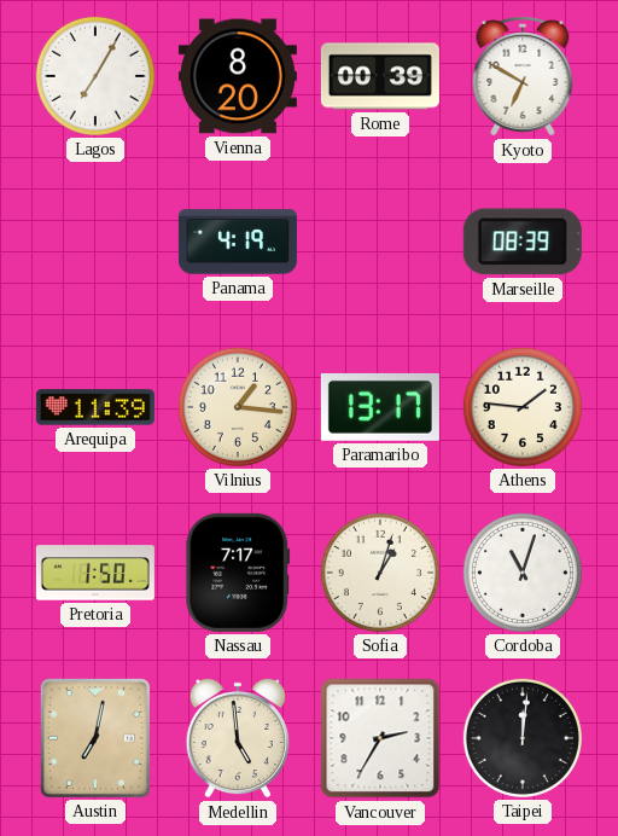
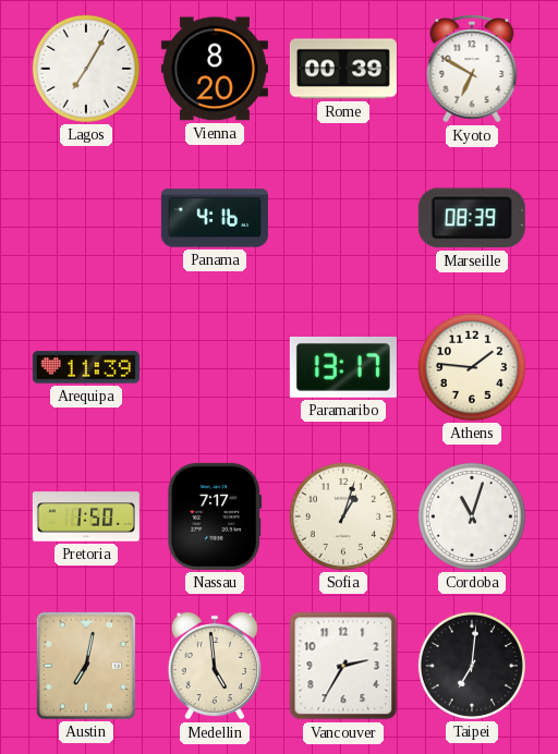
Panama: 4:19 -> 4:16
Vilnius: 1:16 -> none
Taipei: 12:01 -> 7:01
